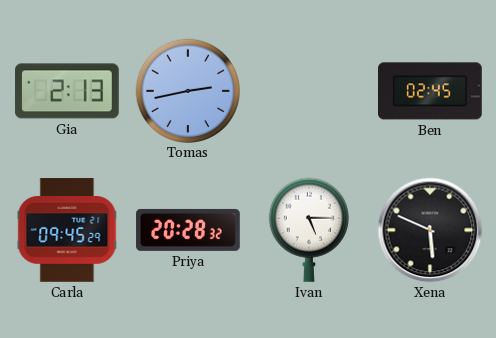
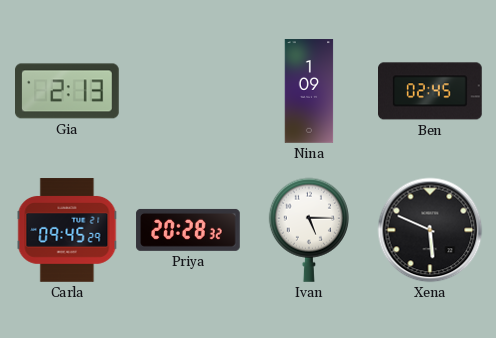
Tomas: 2:43 -> none
Nina: none -> 1:09
